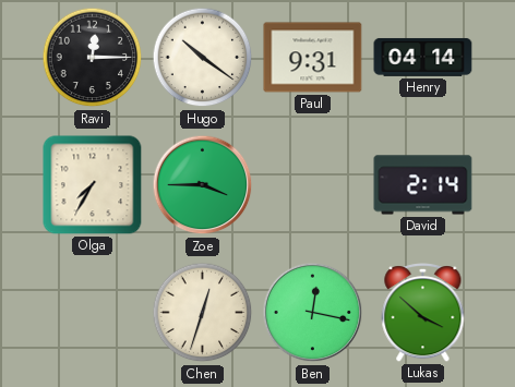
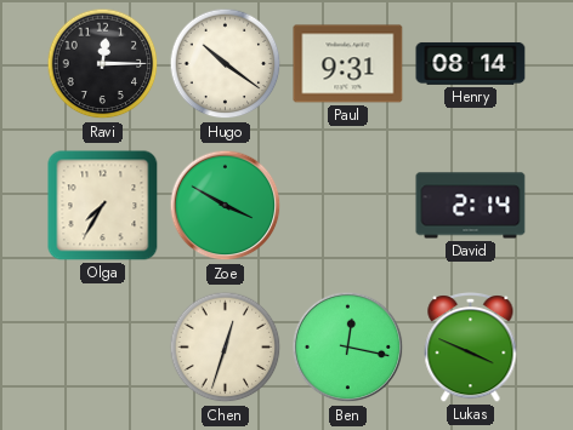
Henry: 04:14 -> 08:14
Zoe: 3:45 -> 3:50
Lukas: 3:52 -> 3:49
